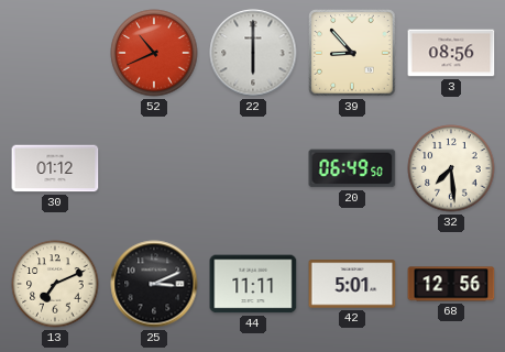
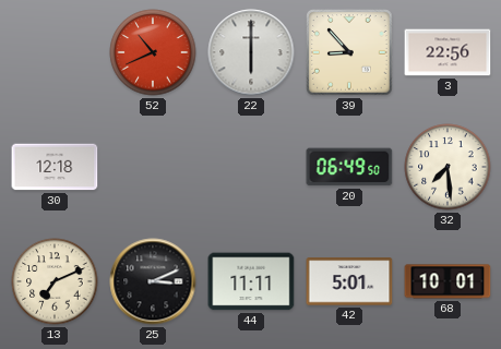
3: 08:56 -> 22:56
30: 01:12 -> 12:18
68: 12:56 -> 10:01
